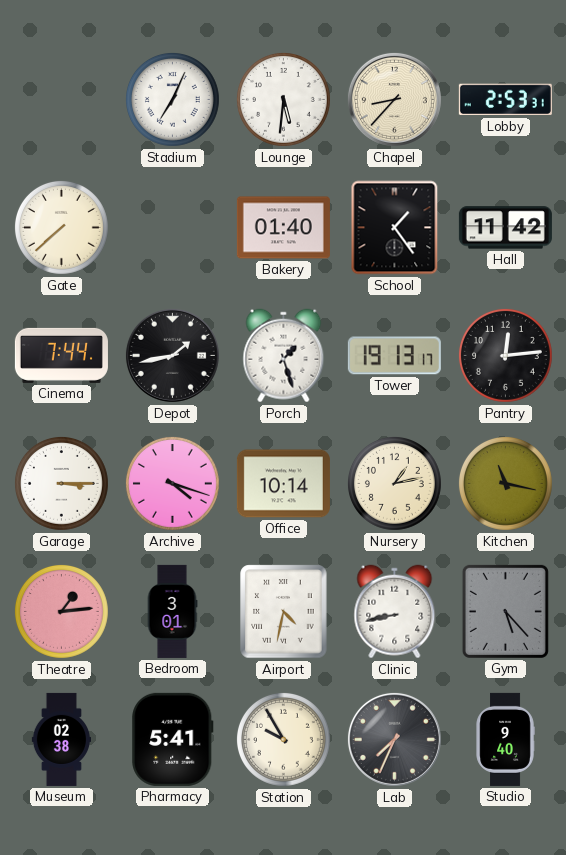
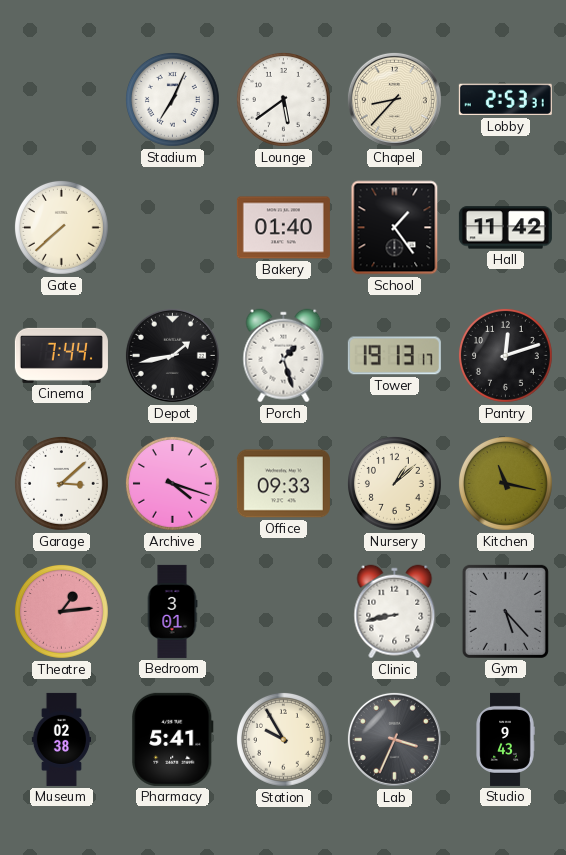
Lounge: 5:31 -> 5:39
Pantry: 12:14 -> 12:12
Garage: 3:15 -> 3:08
Office: 10:14 -> 09:33
Nursery: 1:13 -> 1:08
Airport: 4:32 -> none
Lab: 7:34 -> 3:34
Studio: 9:40 -> 9:43
